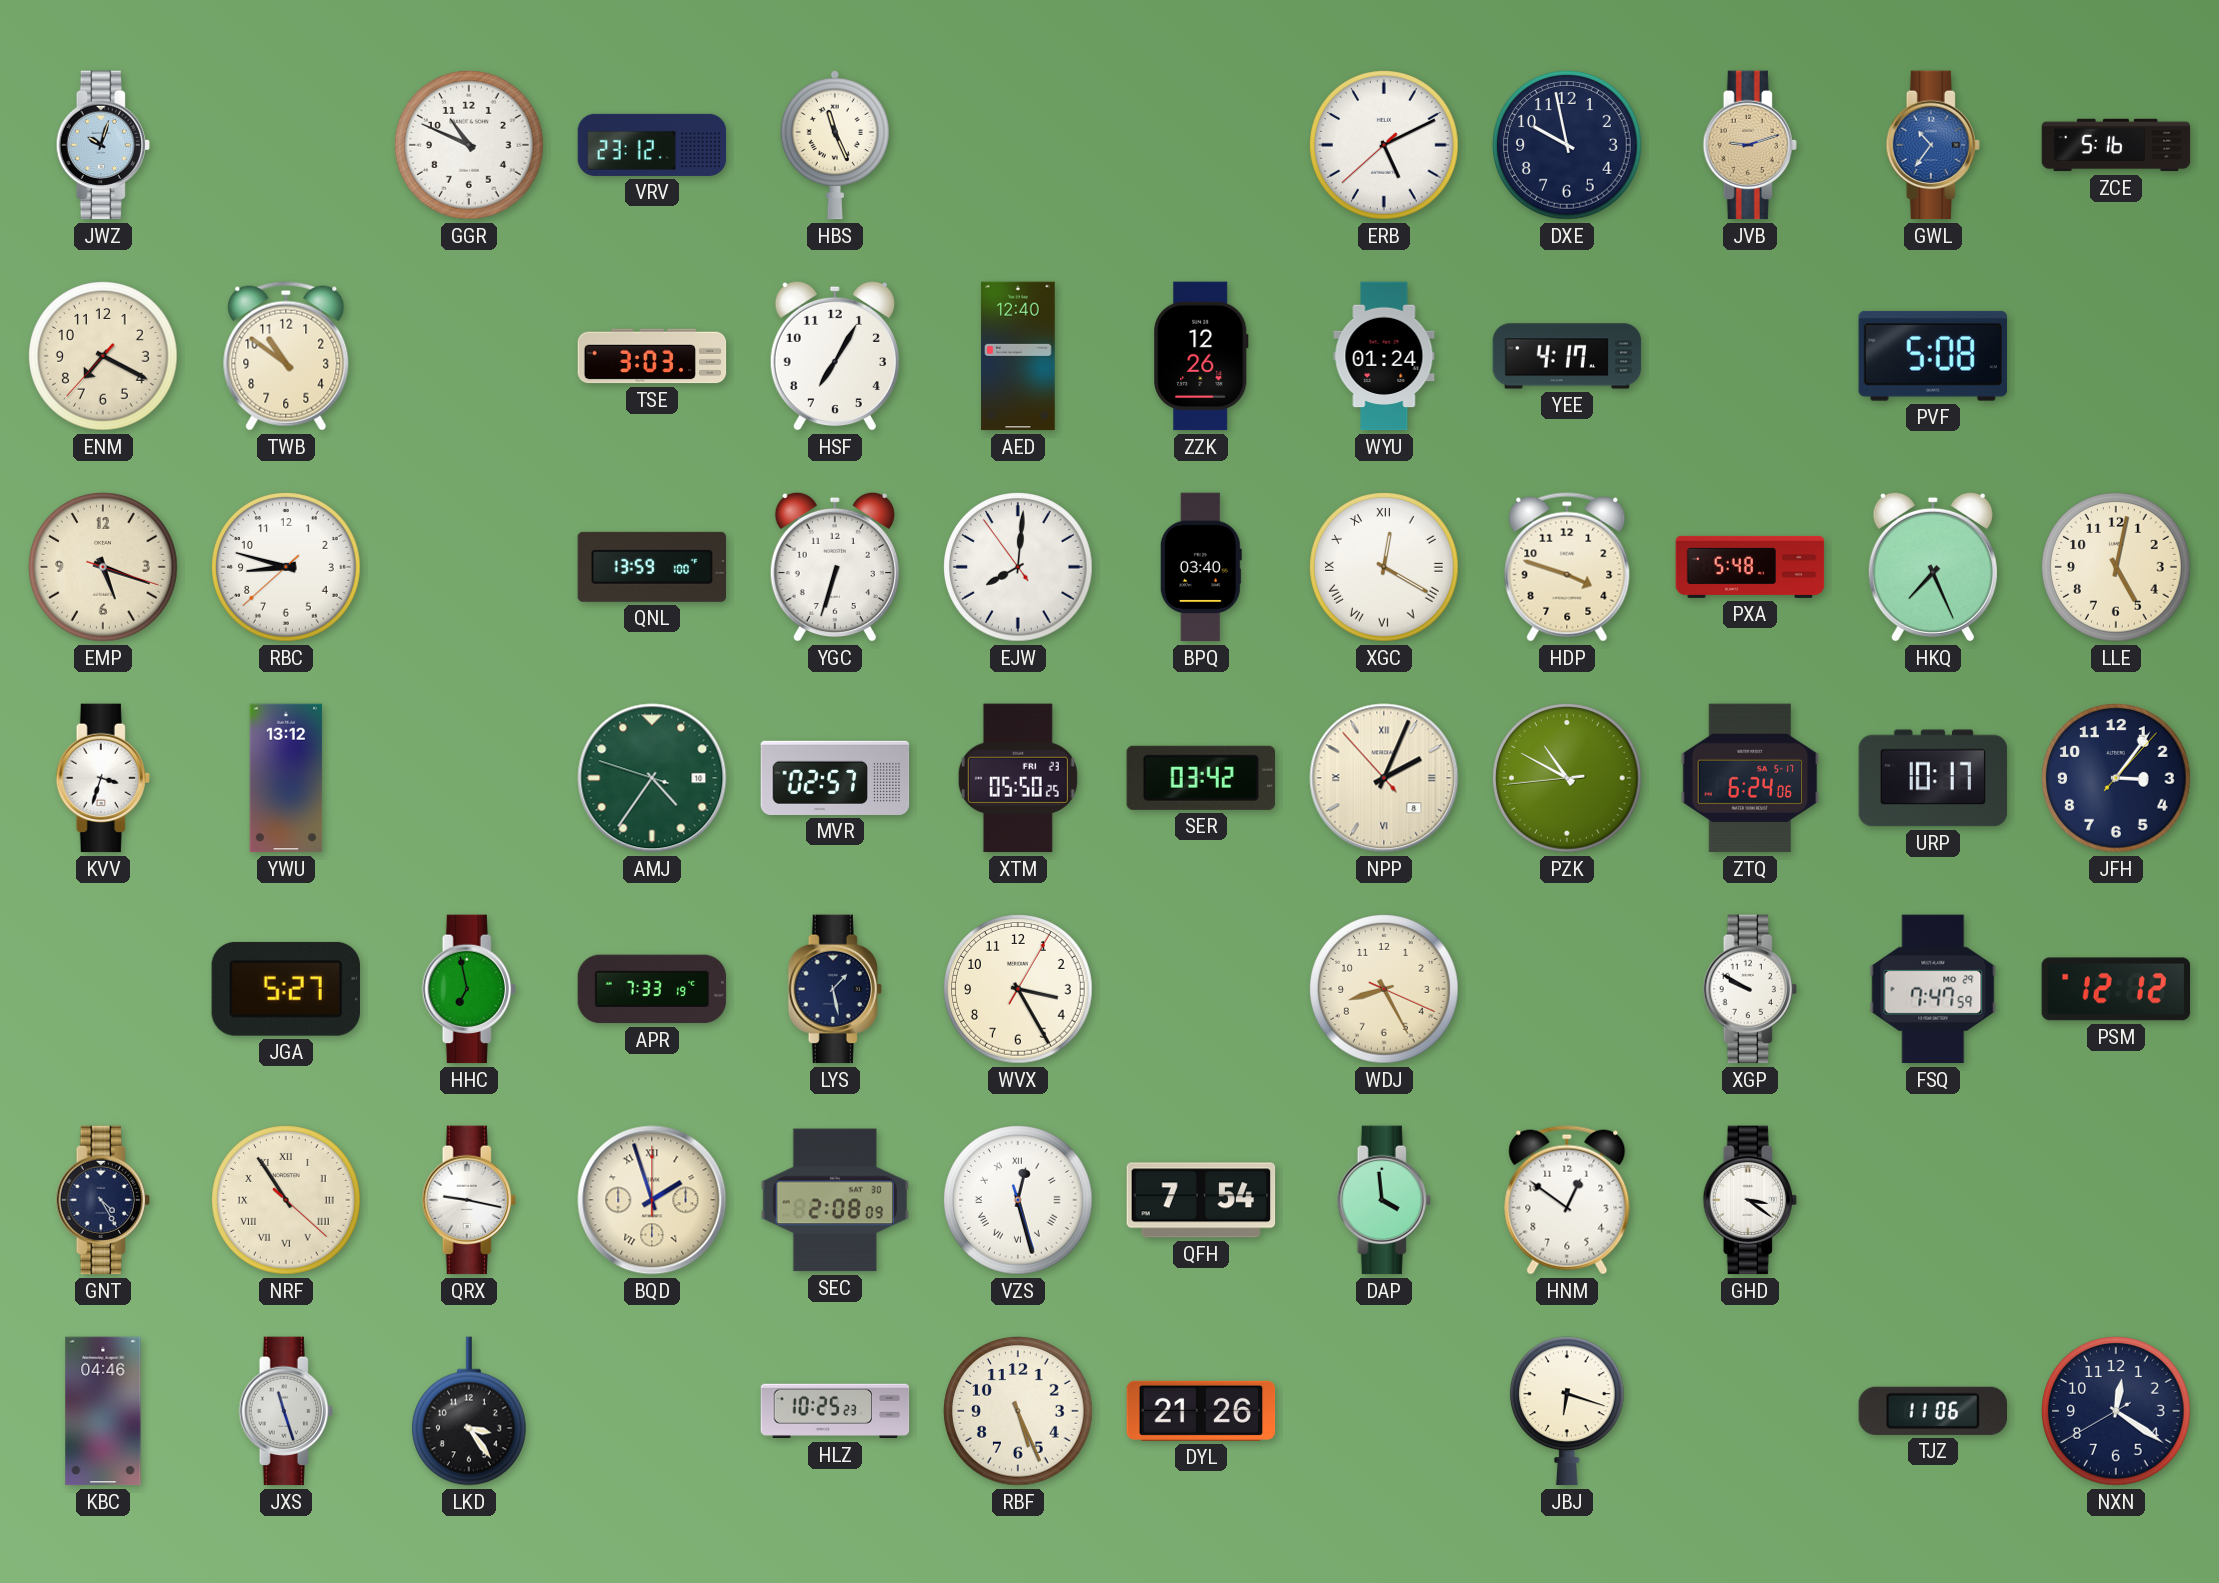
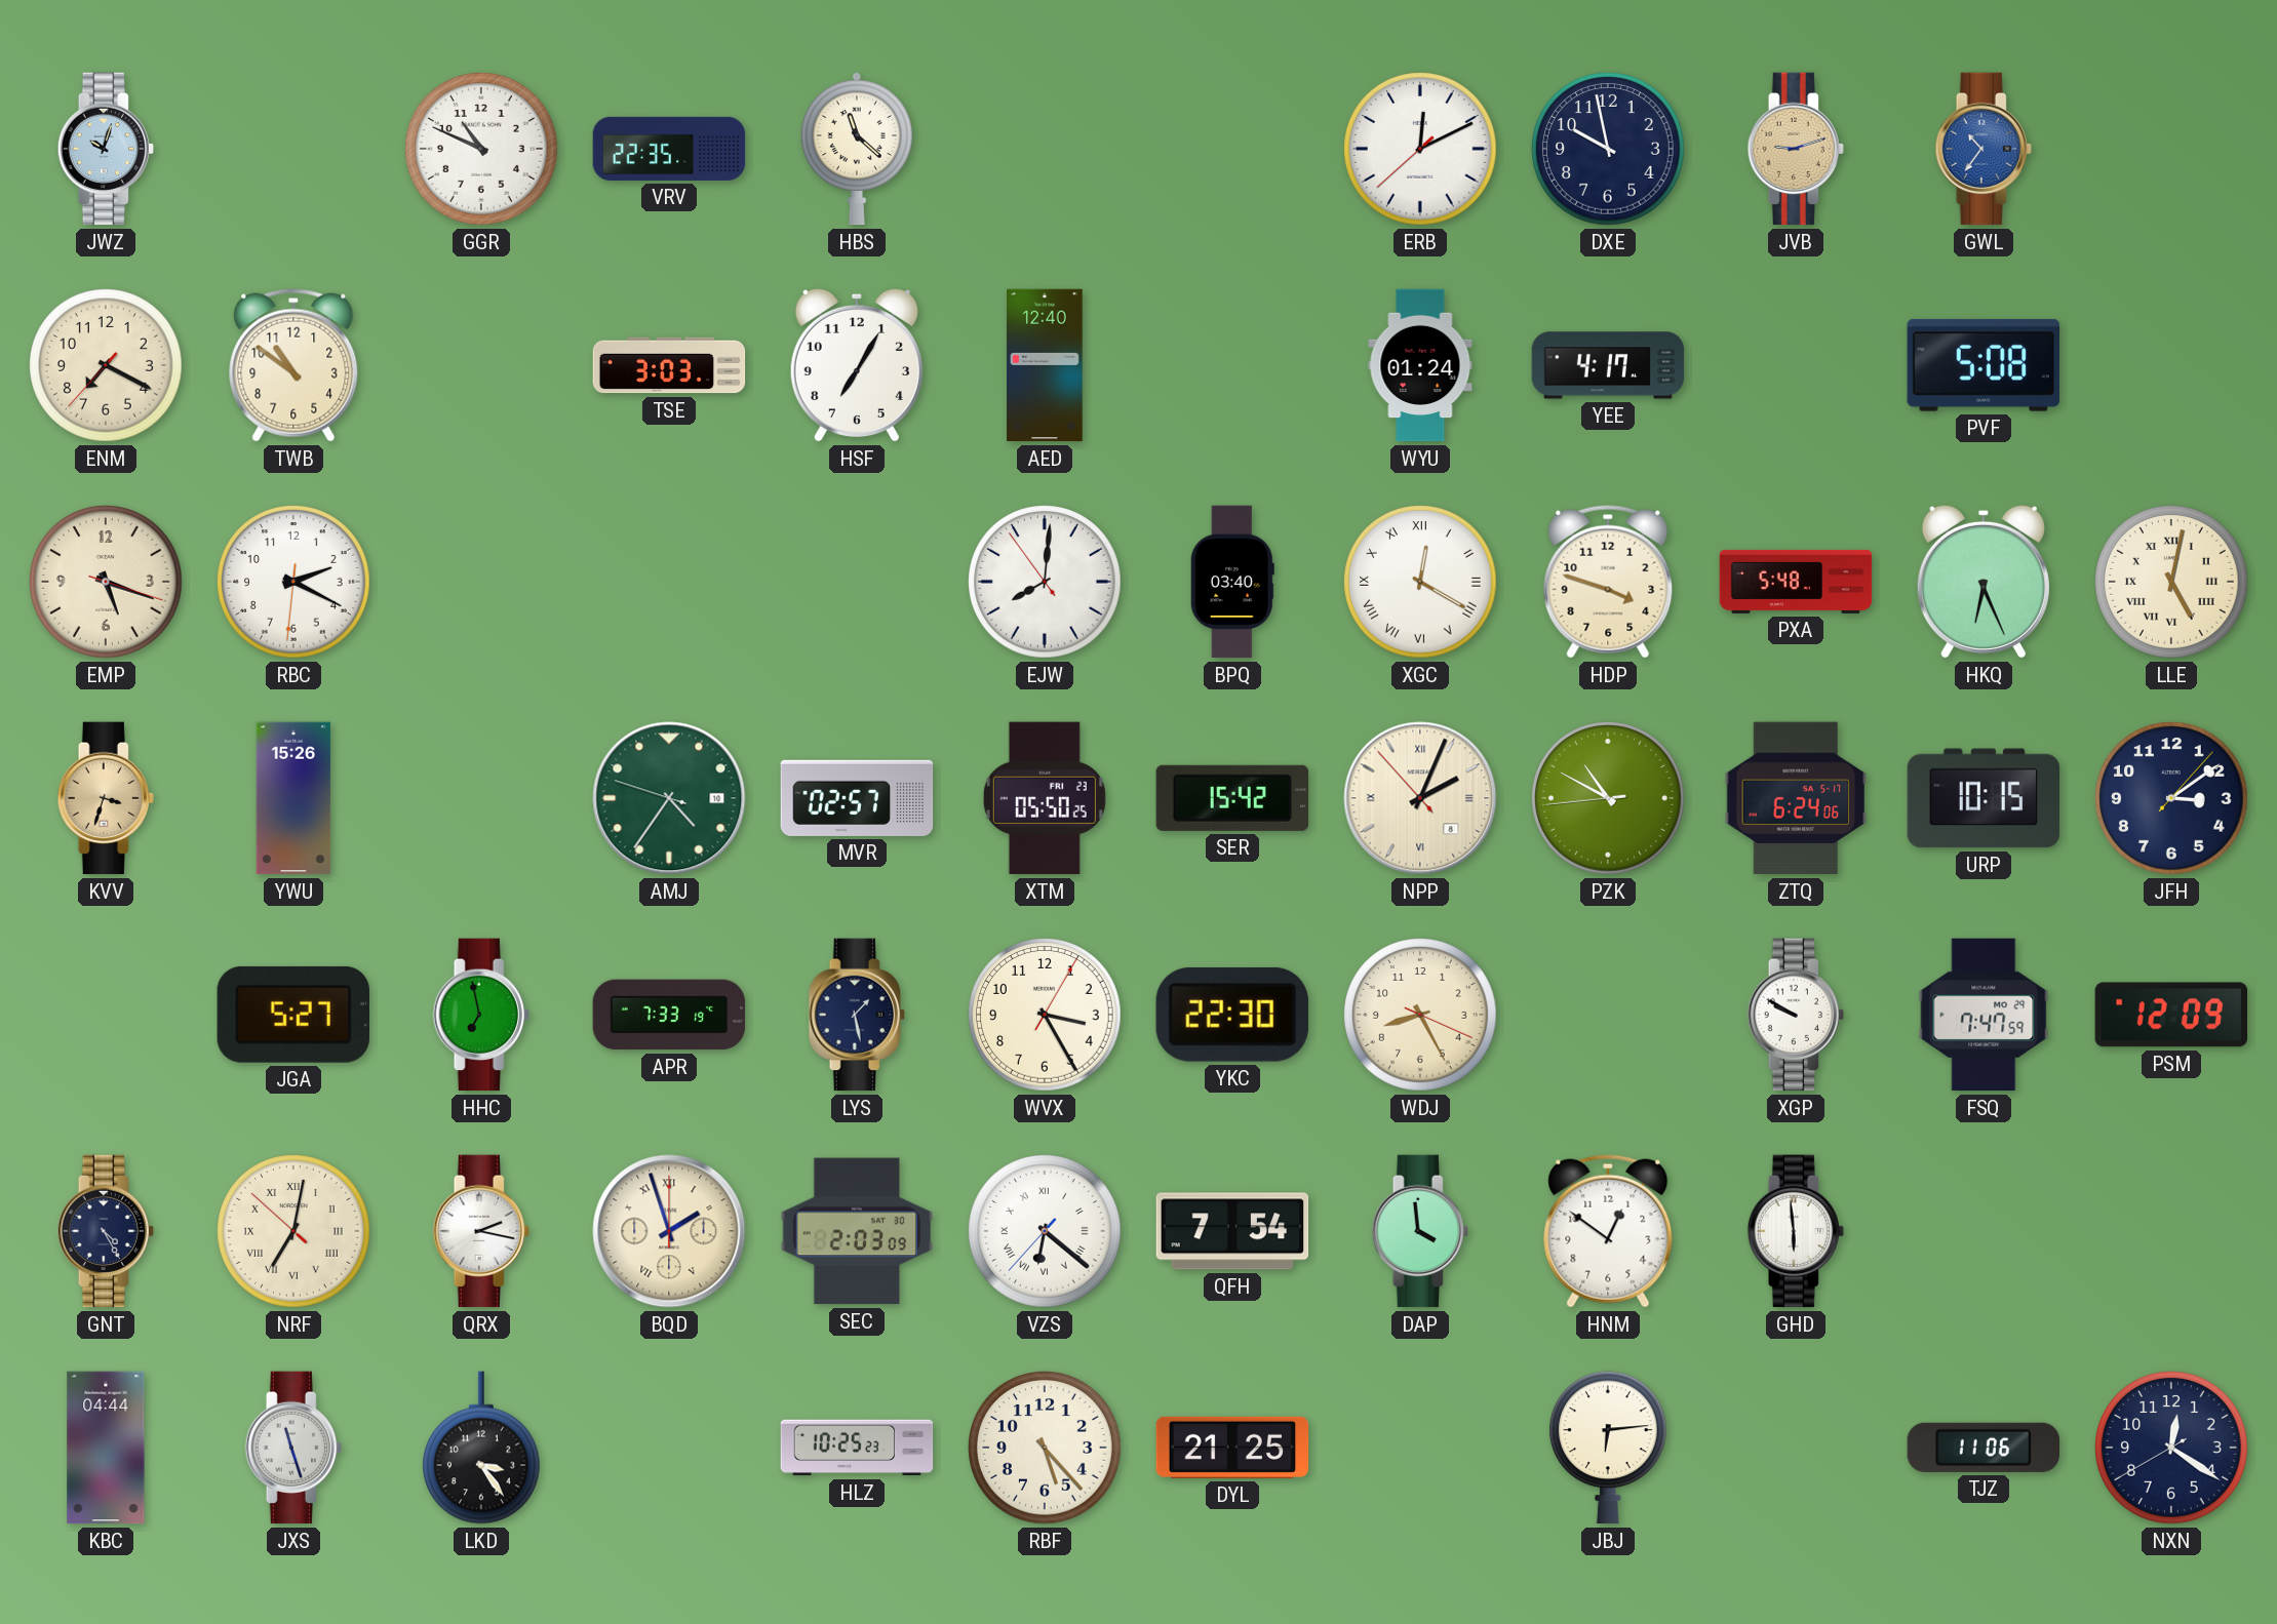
VRV: 23:12 -> 22:35
HBS: 11:26 -> 11:22
ERB: 5:10 -> 12:10
ZCE: 5:16 -> none
ZZK: 12:26 -> none
RBC: 8:47 -> 2:19
QNL: 13:59 -> none
YGC: 6:33 -> none
HKQ: 7:26 -> 6:26
LLE numerals: Arabic -> Roman
KVV dial: white -> champagne
YWU: 13:12 -> 15:26
SER: 03:42 -> 15:42
URP: 10:17 -> 10:15
JFH: 3:06 -> 3:09
YKC: none -> 22:30
PSM: 12:12 -> 12:09
NRF: 10:54 -> 7:01
QRX: 9:17 -> 2:17
SEC: 2:08 -> 2:03
VZS: 12:27 -> 6:21
GHD: 3:21 -> 5:59
KBC: 04:46 -> 04:44
RBF: 5:26 -> 5:23
DYL: 21:26 -> 21:25
JBJ: 6:18 -> 6:14
